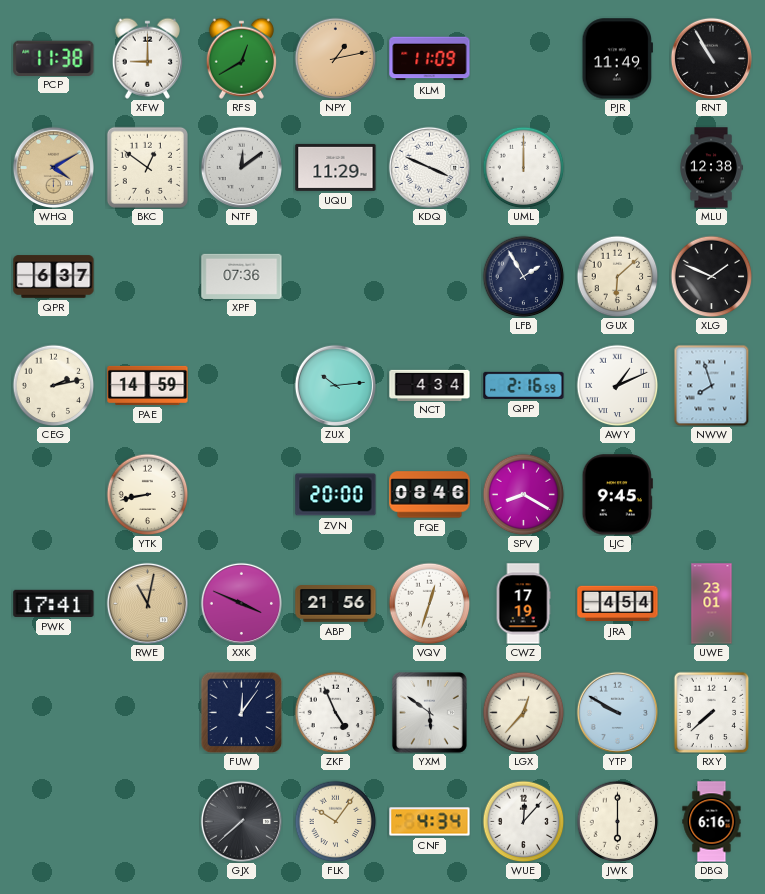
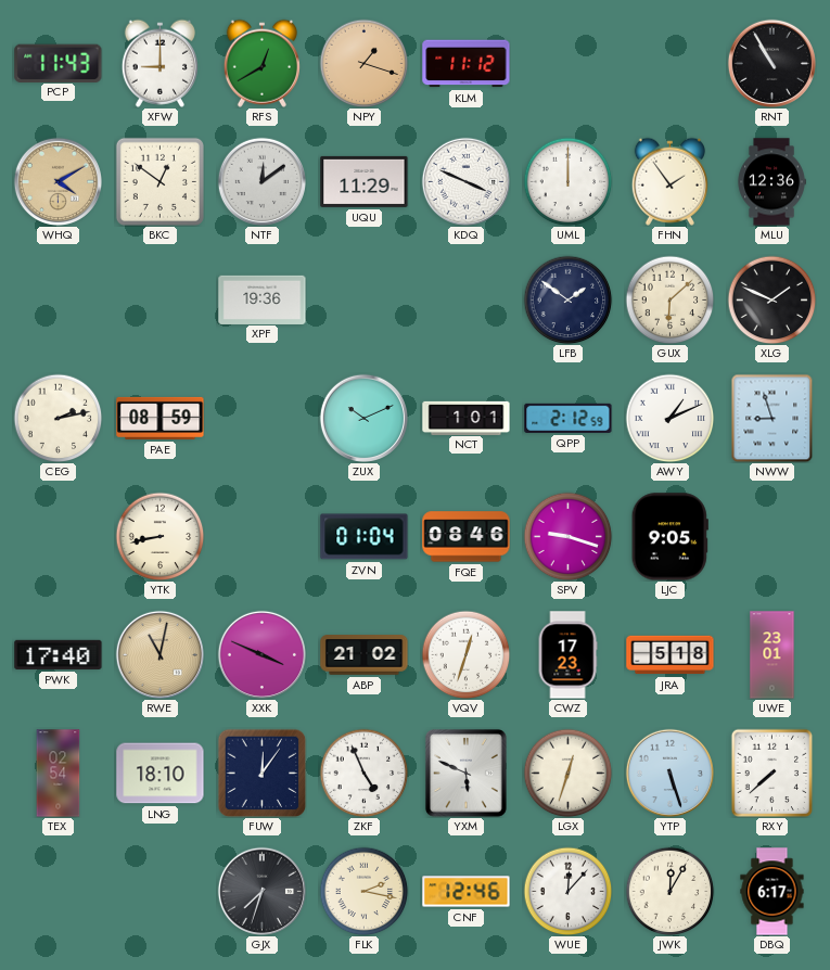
PCP: 11:38 -> 11:43
NPY: 1:13 -> 1:18
KLM: 11:09 -> 11:12
PJR: 11:49 -> none
FHN: none -> 1:54
MLU: 12:38 -> 12:36
QPR: 6:37 -> none
XPF: 07:36 -> 19:36
LFB: 1:55 -> 1:51
PAE: 14:59 -> 08:59
ZUX: 10:14 -> 10:11
NCT: 4:34 -> 1:01
QPP: 2:16 -> 2:12
NWW: 7:57 -> 8:57
ZVN: 20:00 -> 01:04
SPV: 8:20 -> 9:18
LJC: 9:45 -> 9:05
PWK: 17:41 -> 17:40
ABP: 21:56 -> 21:02
CWZ: 17:19 -> 17:23
JRA: 4:54 -> 5:18
TEX: none -> 02:54
LNG: none -> 18:10
YXM: 5:51 -> 5:49
LGX: 12:37 -> 12:33
YTP: 9:50 -> 5:27
GJX: 7:38 -> 7:33
FLK: 10:06 -> 2:17
CNF: 4:34 -> 12:46
JWK: 6:00 -> 12:05
DBQ: 6:16 -> 6:17
